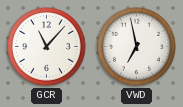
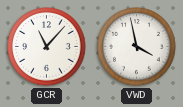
VWD: 6:58 -> 3:58
